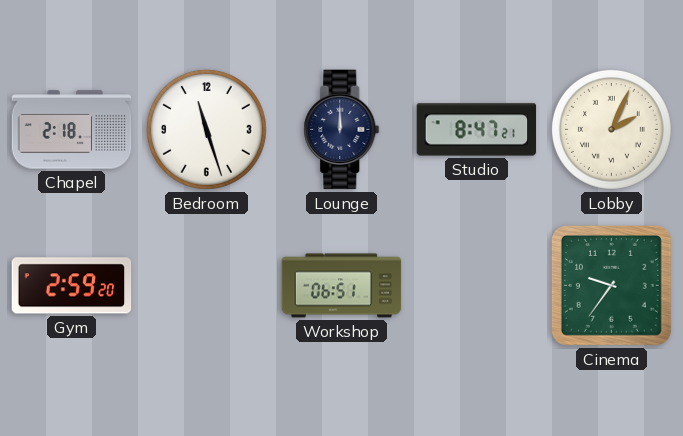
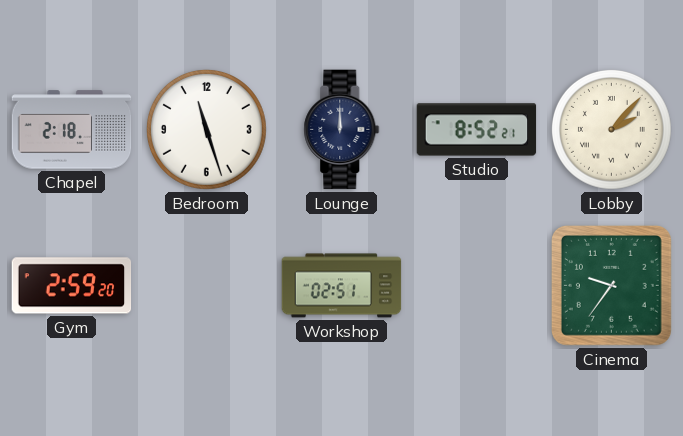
Studio: 8:47 -> 8:52
Lobby: 2:04 -> 2:07
Workshop: 06:51 -> 02:51
